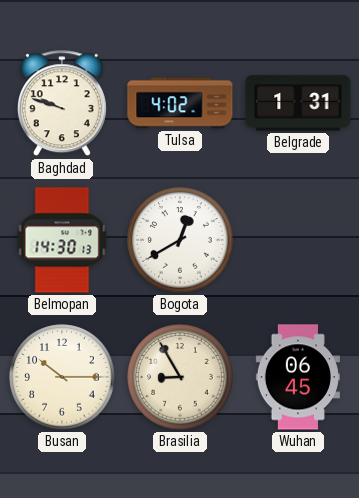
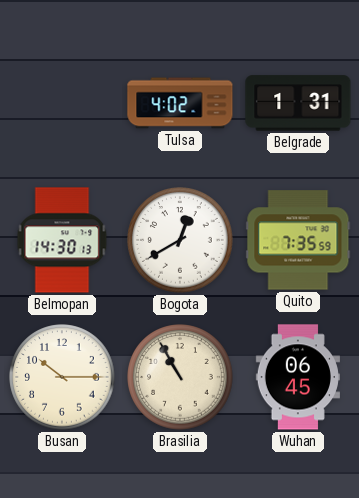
Baghdad: 9:48 -> none
Quito: none -> 7:35
Brasilia: 8:55 -> 10:55
